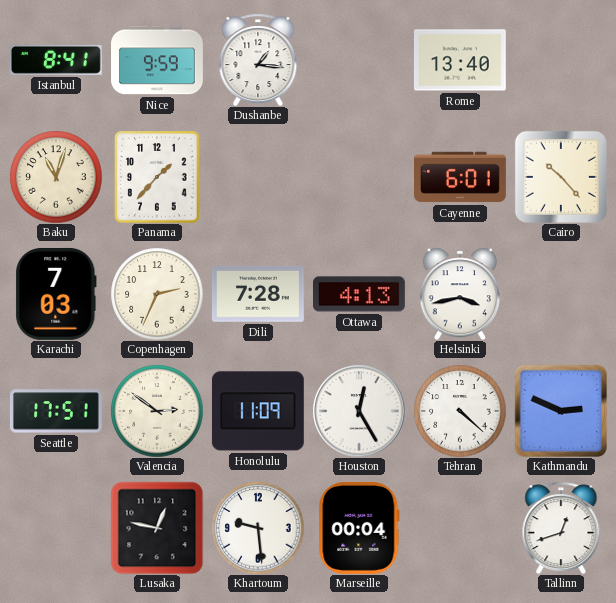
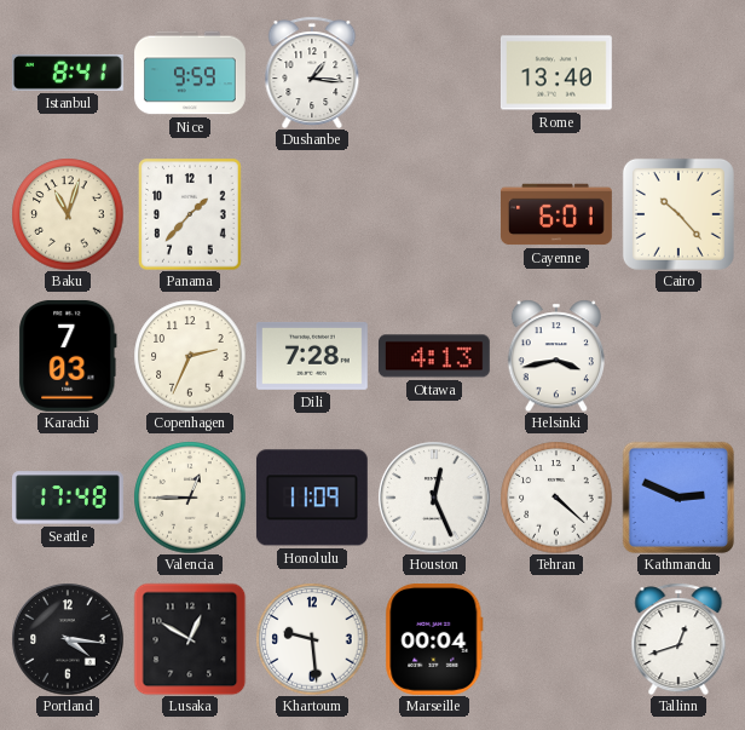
Seattle: 17:51 -> 17:48
Valencia: 2:51 -> 12:45
Houston: 12:25 -> 12:26
Portland: none -> 4:16
Lusaka: 12:47 -> 12:50
